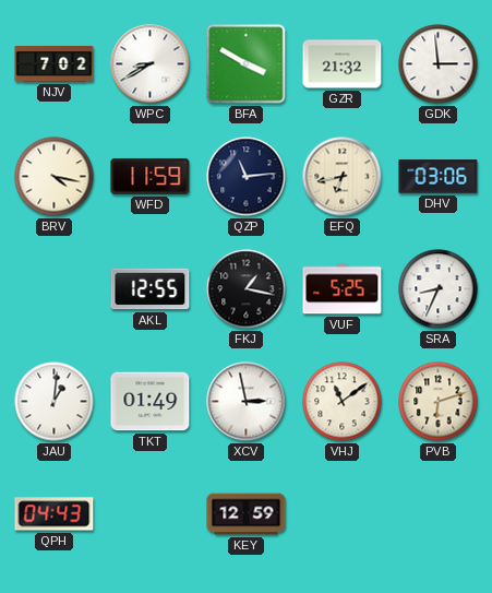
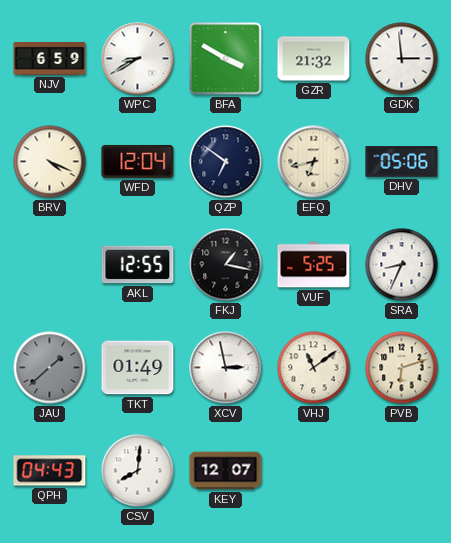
NJV: 7:02 -> 6:59
BRV: 4:17 -> 4:19
WFD: 11:59 -> 12:04
QZP: 11:14 -> 6:51
DHV: 03:06 -> 05:06
JAU: 1:01 -> 1:38
JAU dial: white -> grey
CSV: none -> 8:01
KEY: 12:59 -> 12:07
